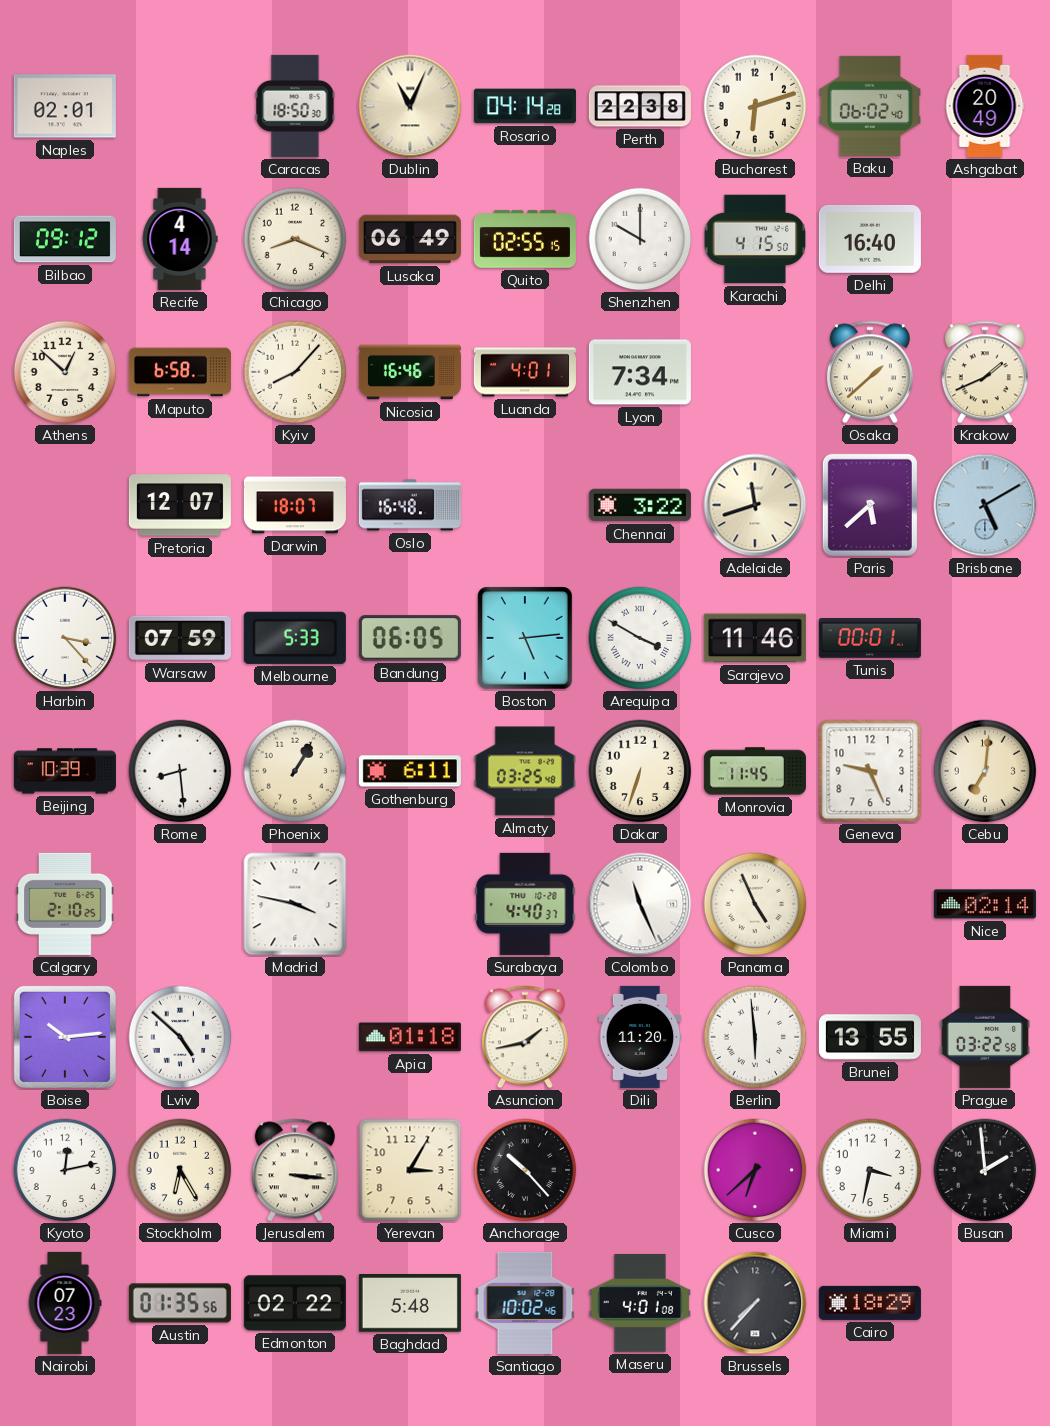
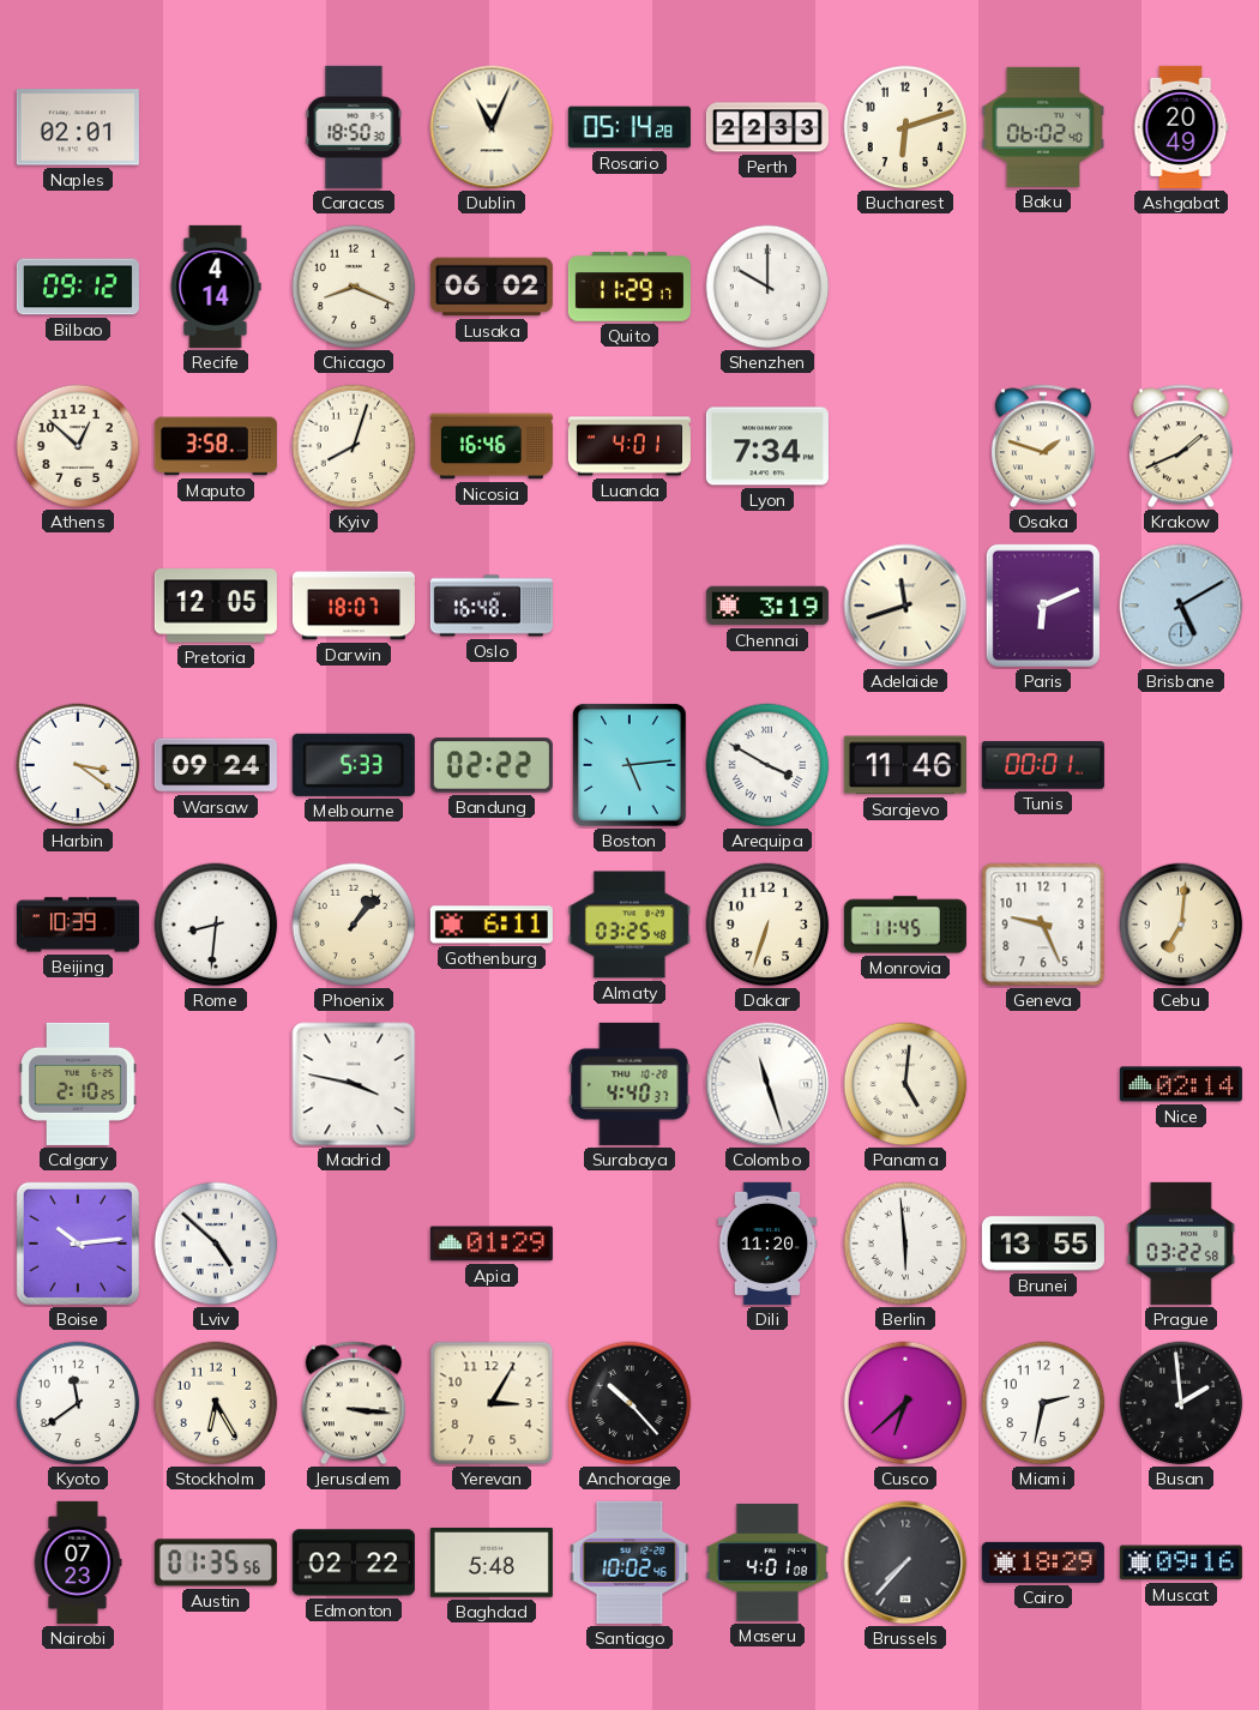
Rosario: 04:14 -> 05:14
Perth: 22:38 -> 22:33
Lusaka: 06:49 -> 06:02
Quito: 02:55 -> 11:29
Karachi: 4:15 -> none
Delhi: 16:40 -> none
Maputo: 6:58 -> 3:58
Kyiv: 8:07 -> 8:03
Osaka: 1:38 -> 1:48
Pretoria: 12:07 -> 12:05
Chennai: 3:22 -> 3:19
Paris: 5:38 -> 6:11
Harbin: 3:23 -> 3:21
Warsaw: 07:59 -> 09:24
Bandung: 06:05 -> 02:22
Rome: 8:29 -> 8:31
Phoenix: 1:05 -> 1:07
Colombo: 11:26 -> 11:27
Panama: 4:56 -> 5:01
Apia: 01:18 -> 01:29
Asuncion: 1:43 -> none
Kyoto: 12:13 -> 11:39
Miami: 3:32 -> 2:32
Muscat: none -> 09:16
